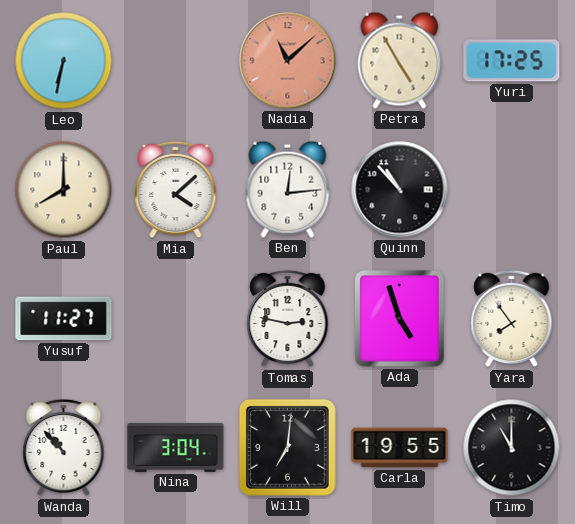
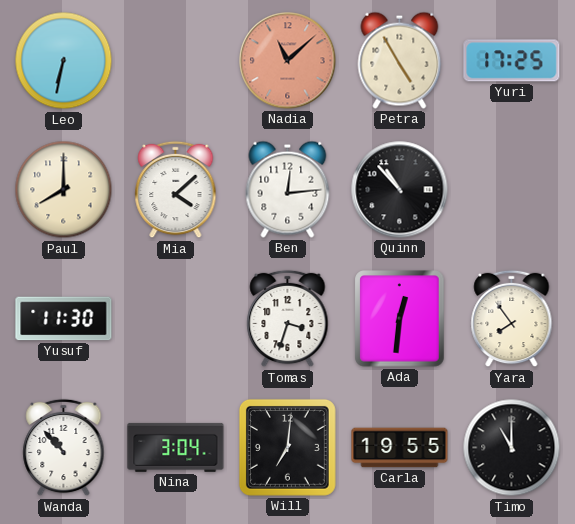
Yusuf: 11:27 -> 11:30
Tomas: 2:47 -> 3:33
Ada: 4:57 -> 12:31
